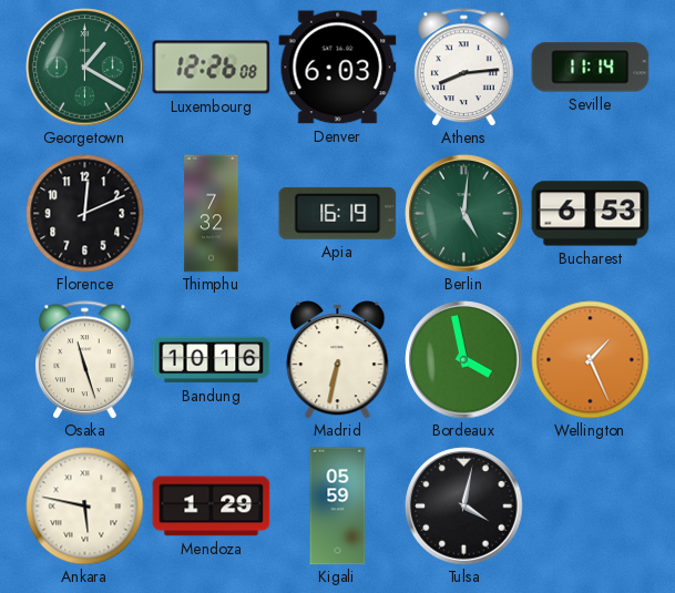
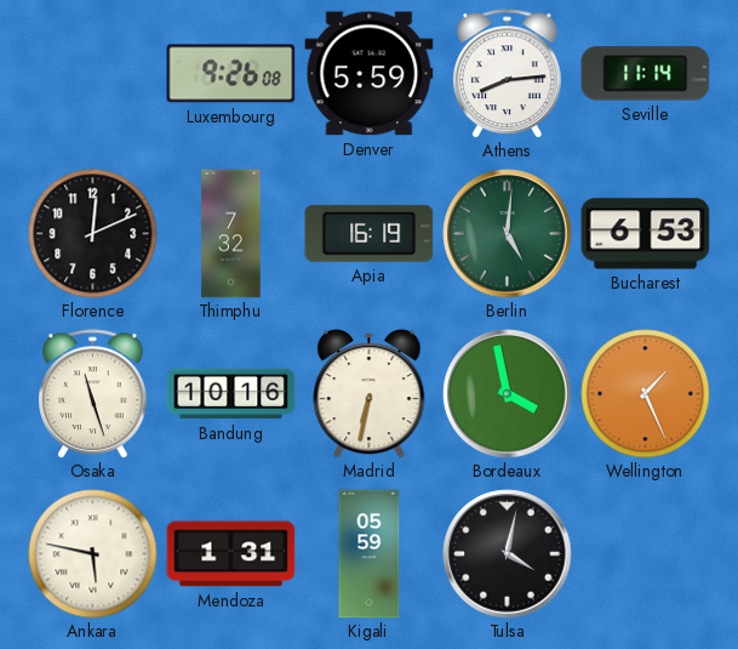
Georgetown: 1:20 -> none
Luxembourg: 12:26 -> 9:26
Denver: 6:03 -> 5:59
Mendoza: 1:29 -> 1:31
